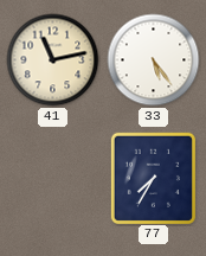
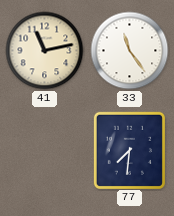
33: 5:24 -> 11:24
77: 7:35 -> 7:31
